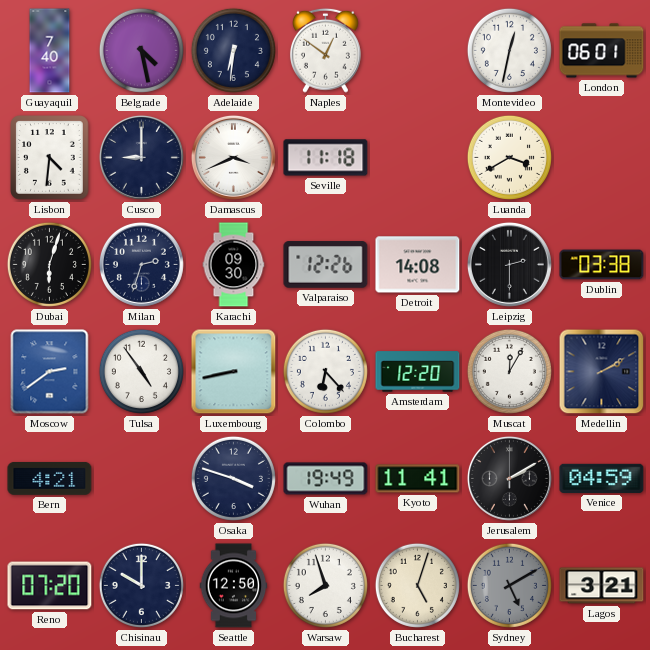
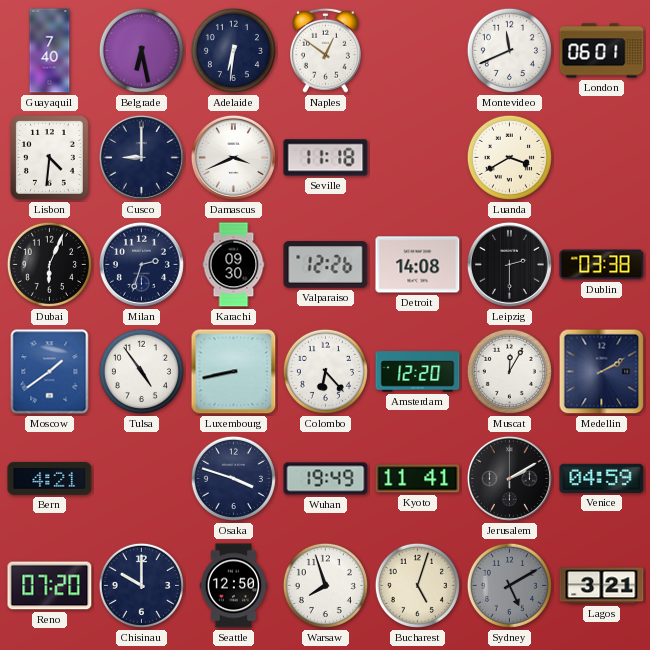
Belgrade: 4:28 -> 6:28
Montevideo: 12:32 -> 11:41
Dubai: 6:03 -> 6:04
Moscow: 2:39 -> 1:39
